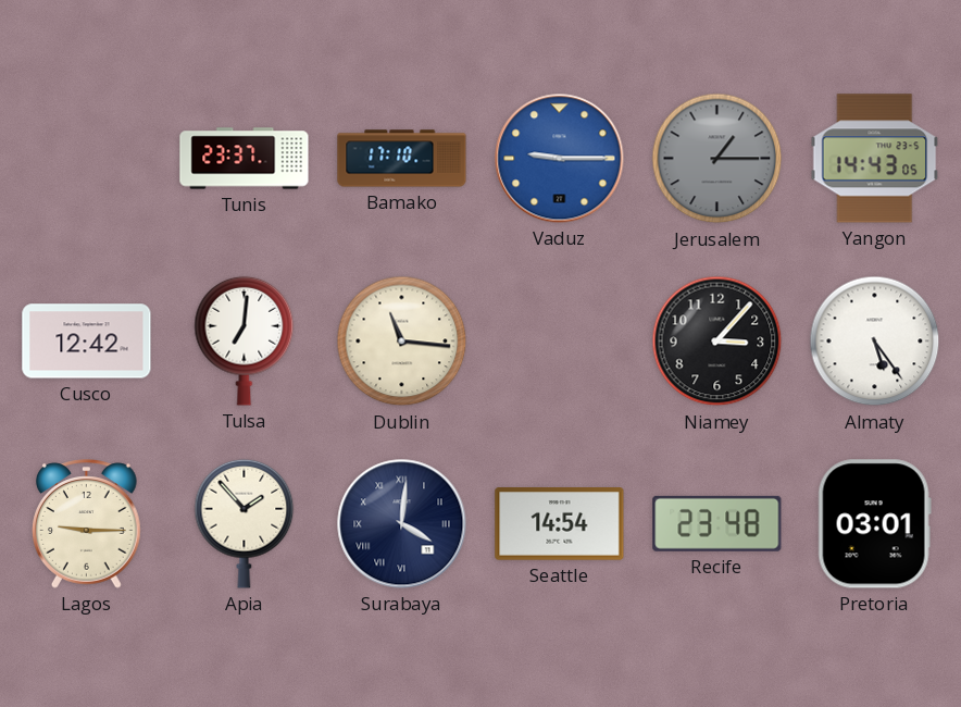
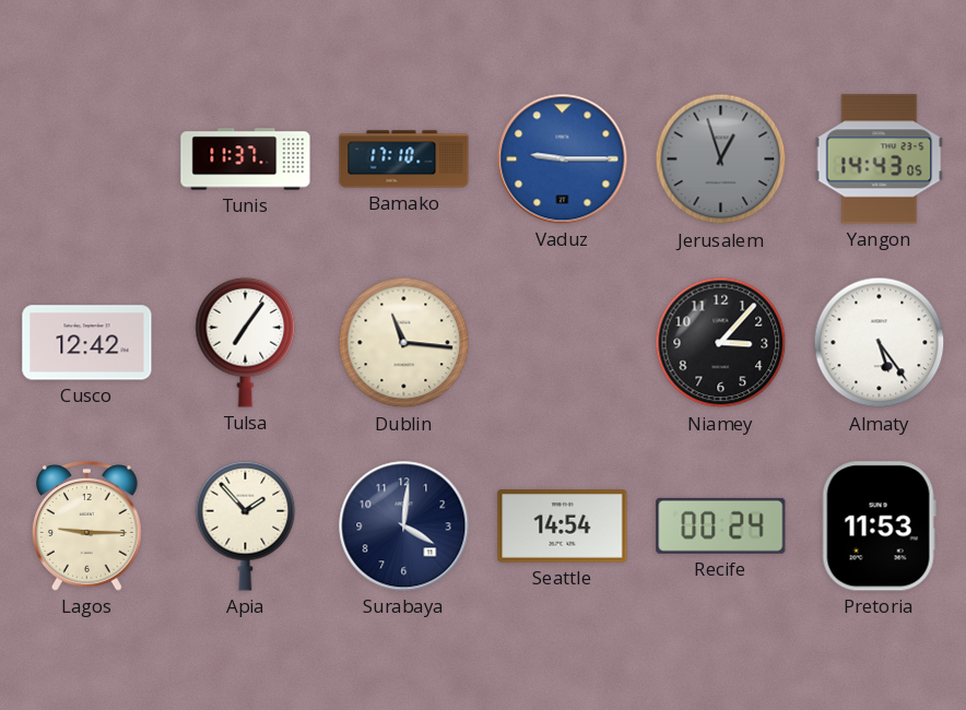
Tunis: 23:37 -> 11:37
Jerusalem: 1:15 -> 12:57
Tulsa: 7:01 -> 7:06
Surabaya numerals: Roman -> Arabic
Recife: 23:48 -> 00:24
Pretoria: 03:01 -> 11:53
